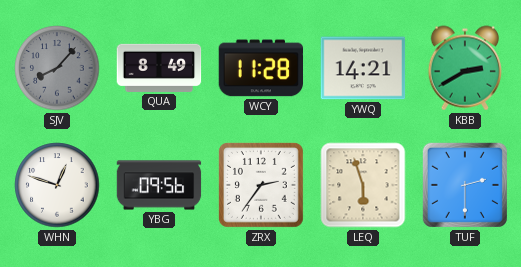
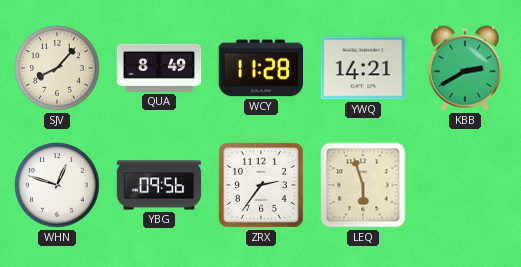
SJV dial: grey -> cream
TUF: 2:30 -> none
